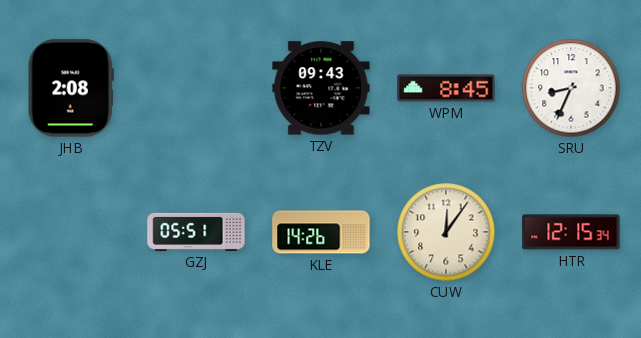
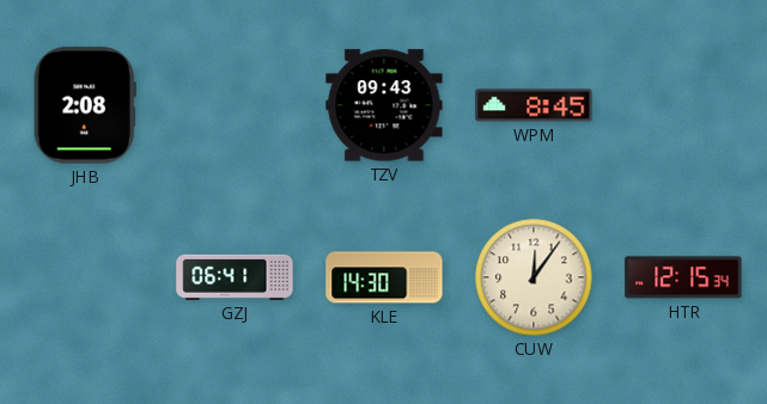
SRU: 8:34 -> none
GZJ: 05:51 -> 06:41
KLE: 14:26 -> 14:30
